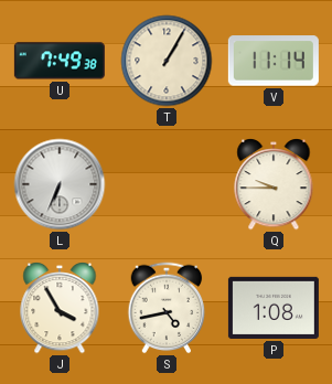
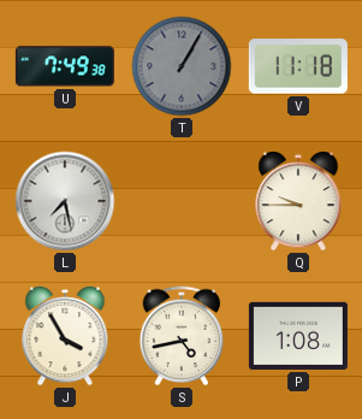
T dial: cream -> grey
V: 11:14 -> 11:18
L: 6:34 -> 7:28
